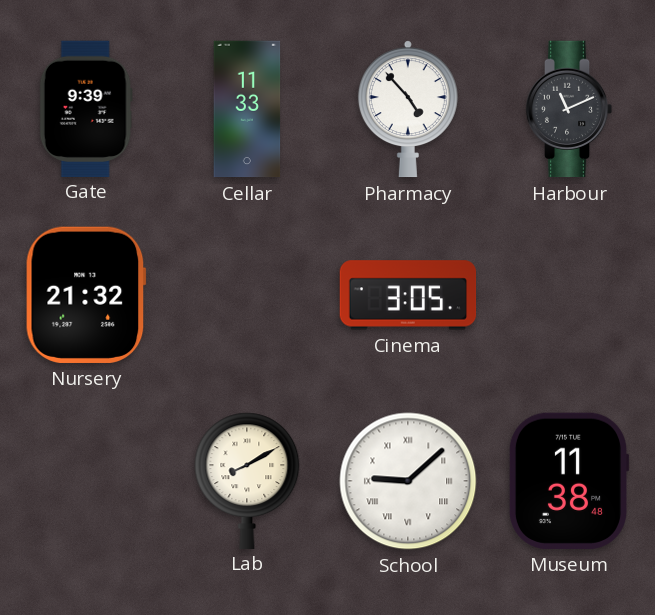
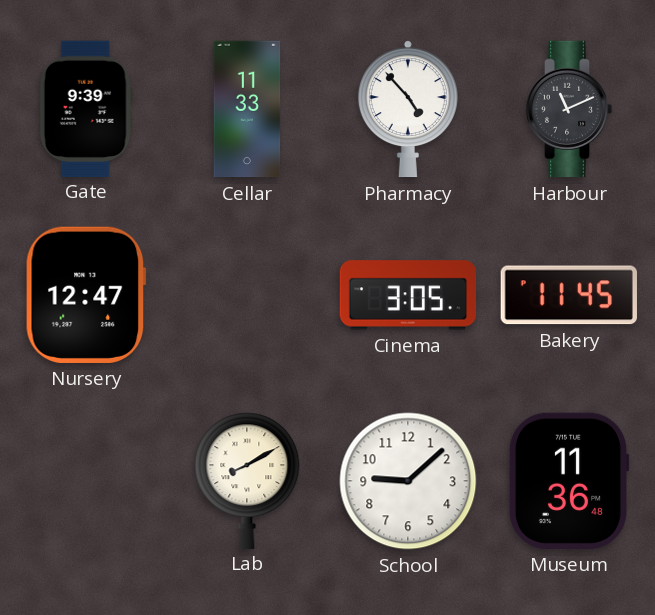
Nursery: 21:32 -> 12:47
Bakery: none -> 11:45
School numerals: Roman -> Arabic
Museum: 11:38 -> 11:36
